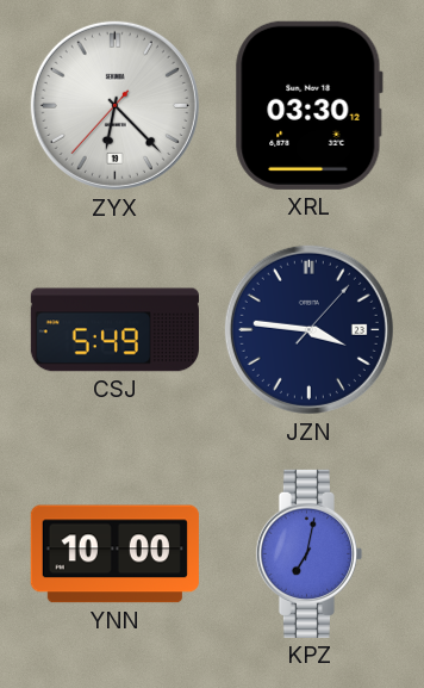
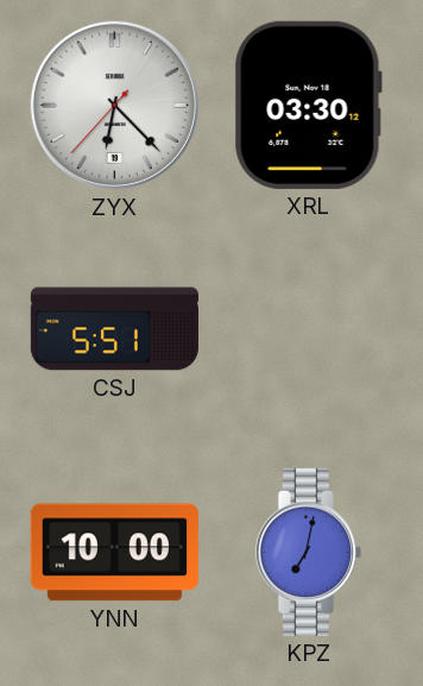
CSJ: 5:49 -> 5:51
JZN: 3:46 -> none
